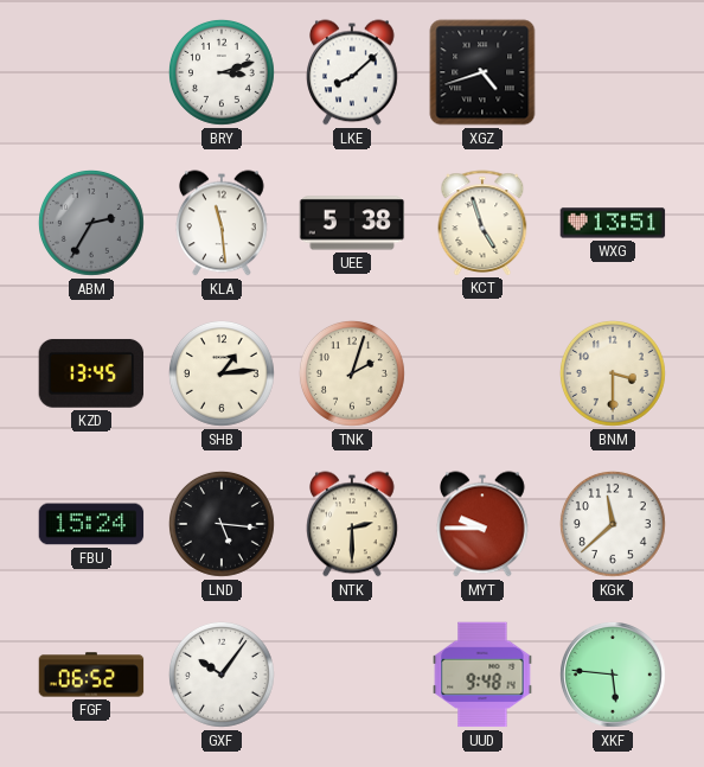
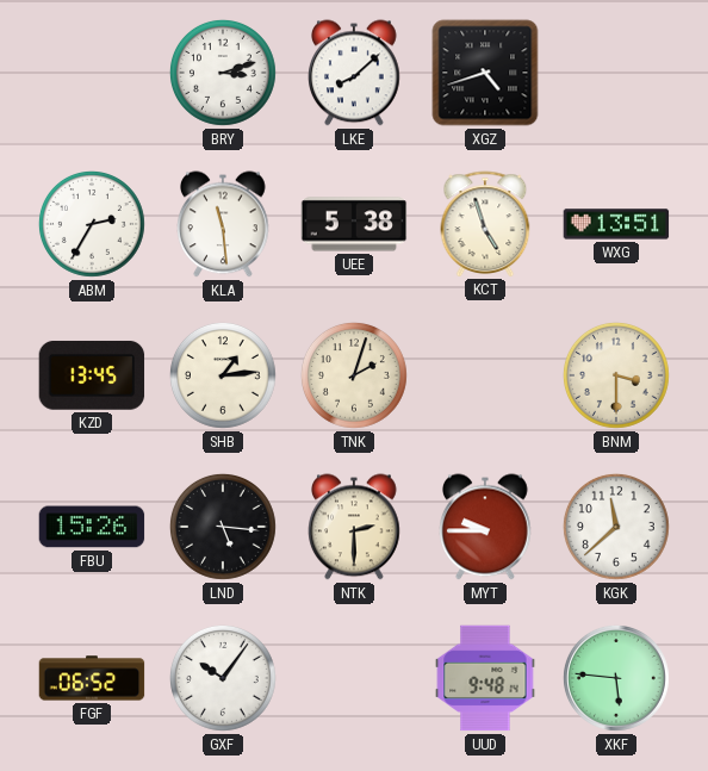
ABM dial: grey -> white
FBU: 15:24 -> 15:26
